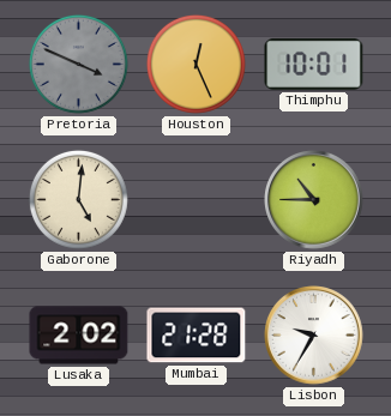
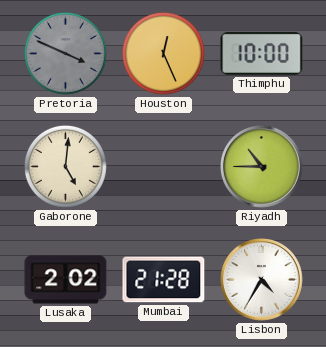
Thimphu: 10:01 -> 10:00
Lisbon: 9:35 -> 4:35
